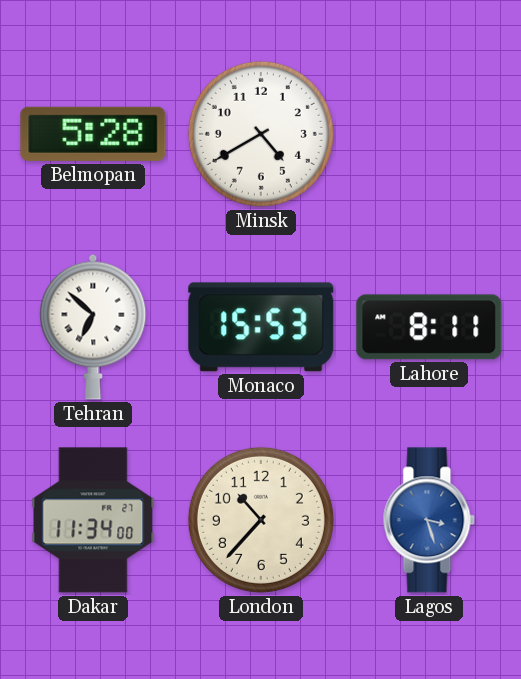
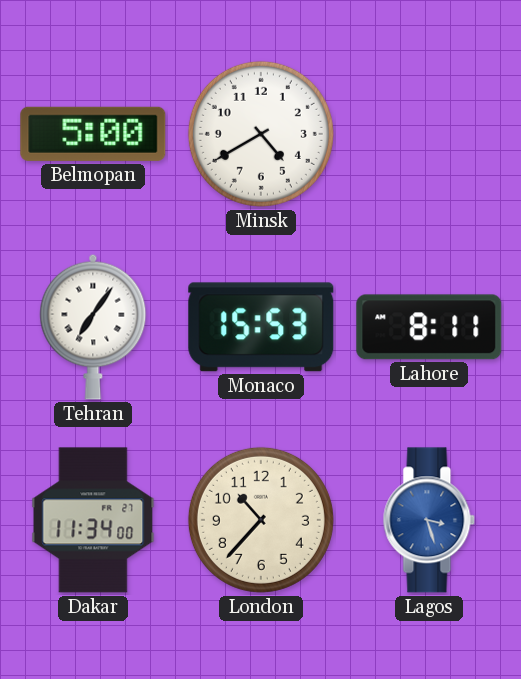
Belmopan: 5:28 -> 5:00
Tehran: 6:52 -> 7:06
